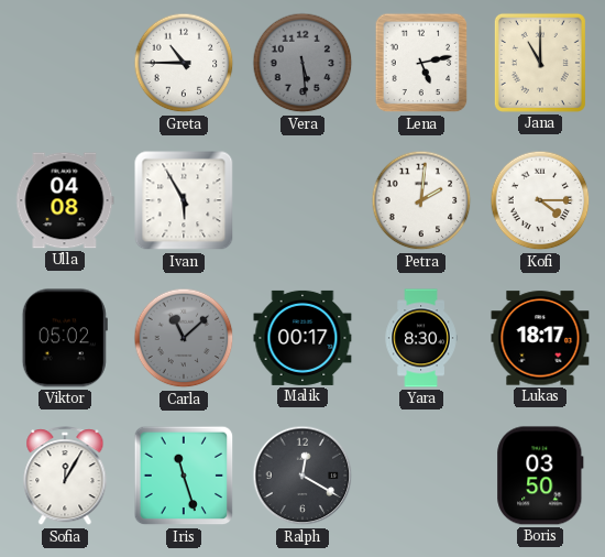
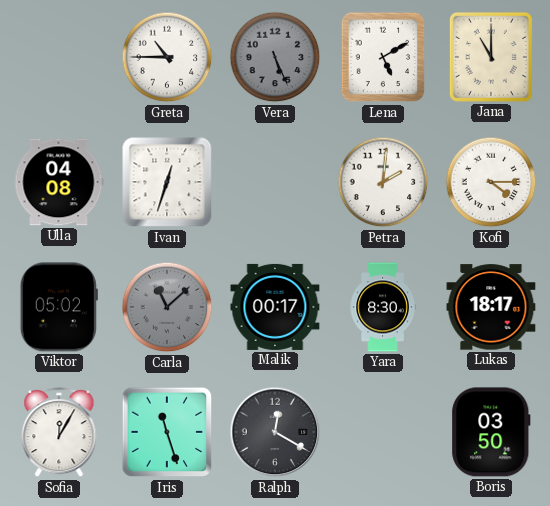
Vera: 5:29 -> 5:26
Lena: 5:13 -> 5:10
Ivan: 5:55 -> 12:33
